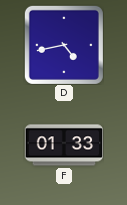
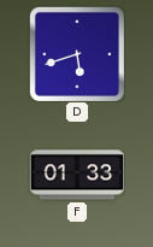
D: 4:43 -> 5:42
